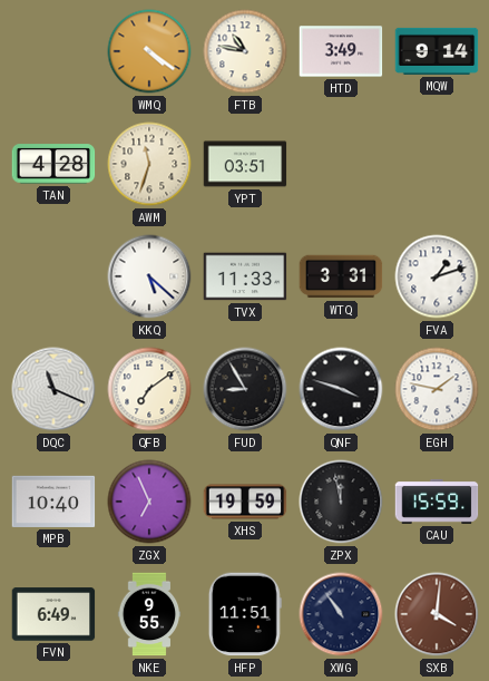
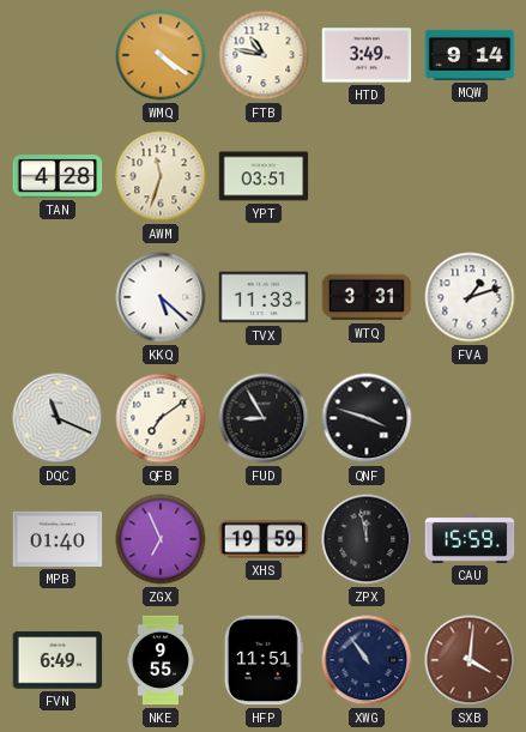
EGH: 1:47 -> none
MPB: 10:40 -> 01:40
